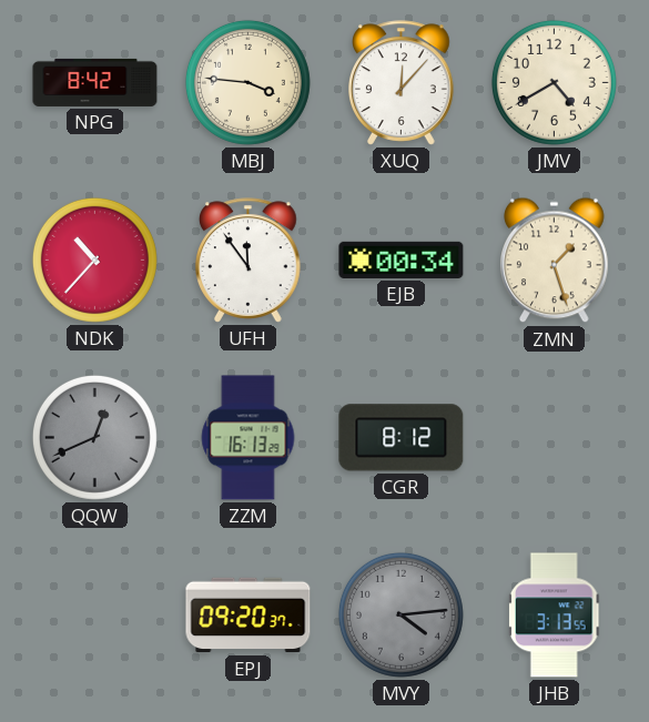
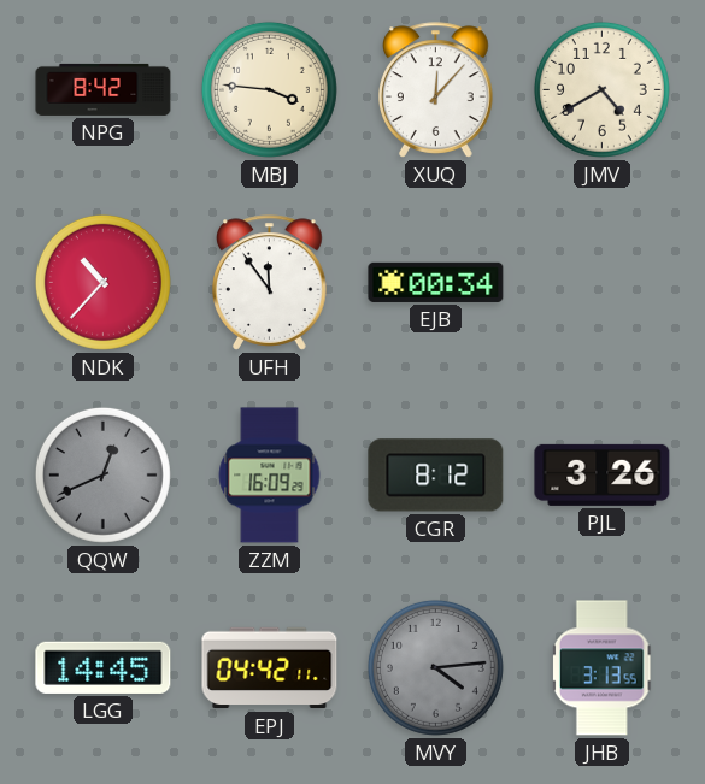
ZMN: 1:27 -> none
ZZM: 16:13 -> 16:09
PJL: none -> 3:26
LGG: none -> 14:45
EPJ: 09:20 -> 04:42
